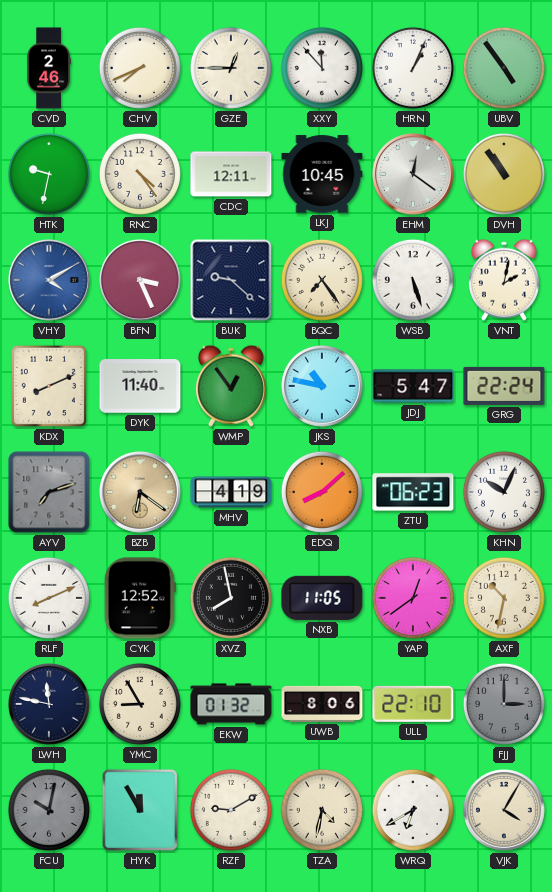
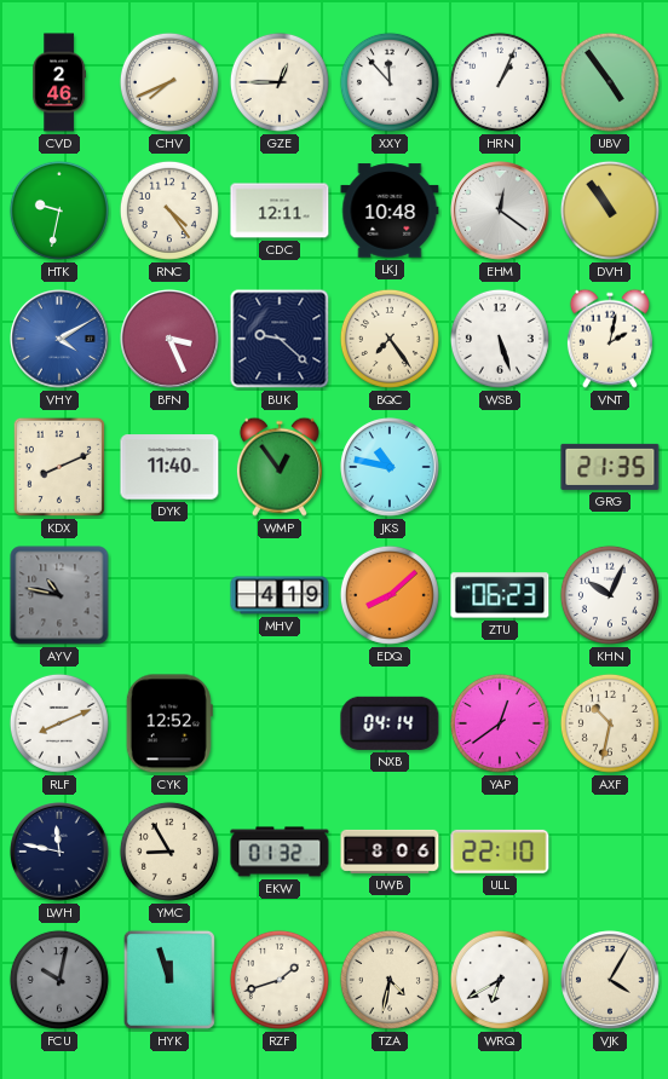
LKJ: 10:45 -> 10:48
JDJ: 5:47 -> none
GRG: 22:24 -> 21:35
AYV: 7:12 -> 10:47
BZB: 6:21 -> none
XVZ: 7:58 -> none
NXB: 11:05 -> 04:14
FJJ: 3:00 -> none
HYK: 11:55 -> 11:57
RZF: 9:10 -> 1:42
